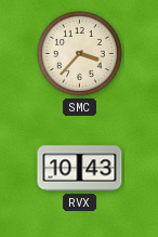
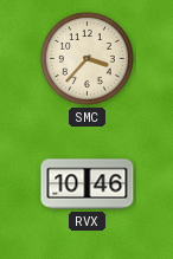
RVX: 10:43 -> 10:46
